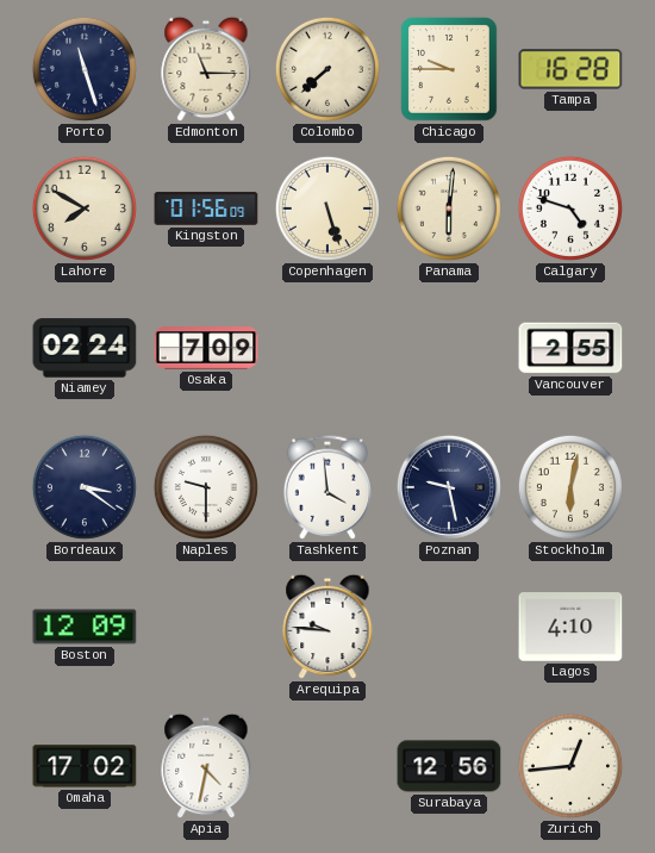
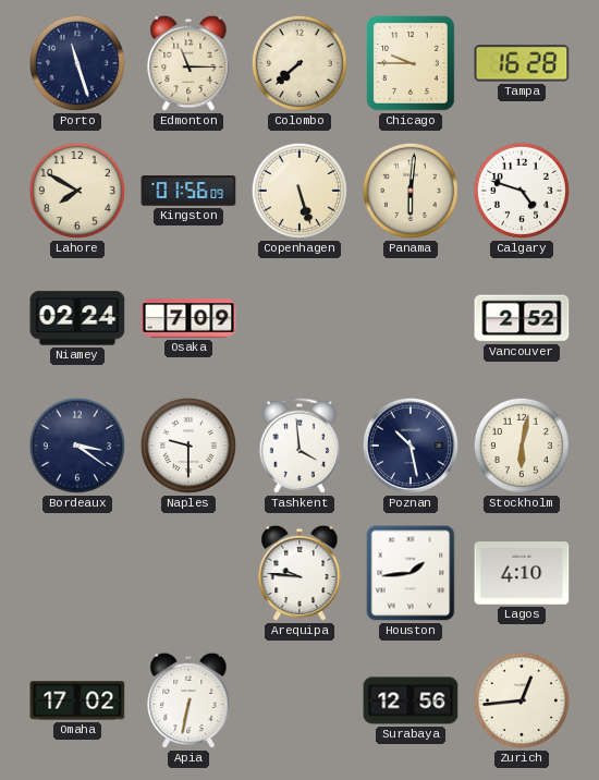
Vancouver: 2:55 -> 2:52
Poznan: 9:28 -> 10:28
Boston: 12:09 -> none
Houston: none -> 1:44
Apia: 4:32 -> 6:32
